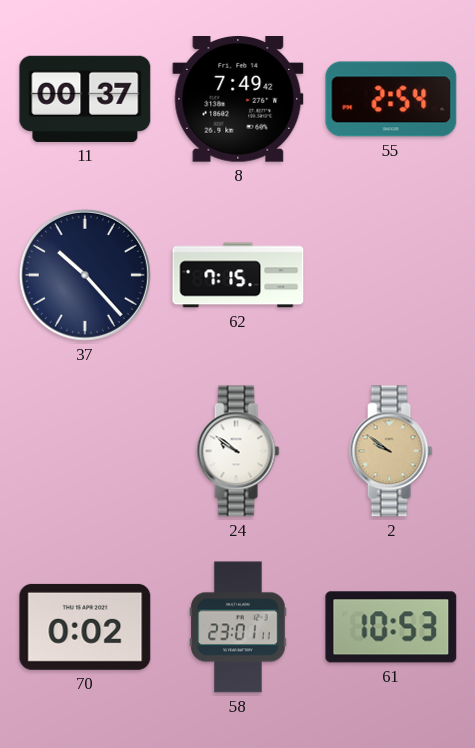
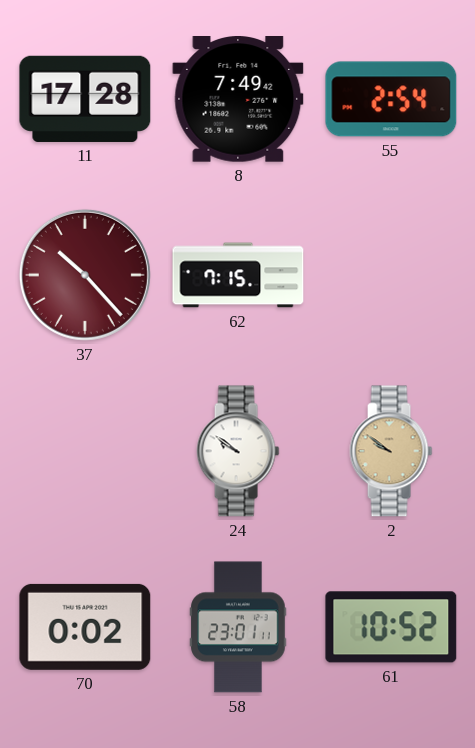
11: 00:37 -> 17:28
37 dial: navy -> burgundy
61: 10:53 -> 10:52
